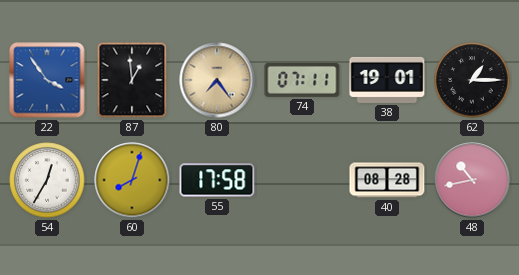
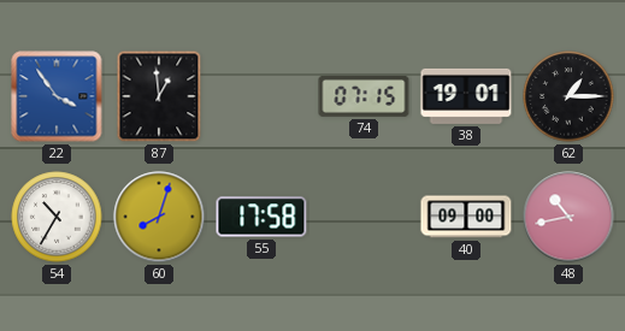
80: 7:24 -> none
74: 07:11 -> 07:15
54: 12:35 -> 10:35
40: 08:28 -> 09:00
